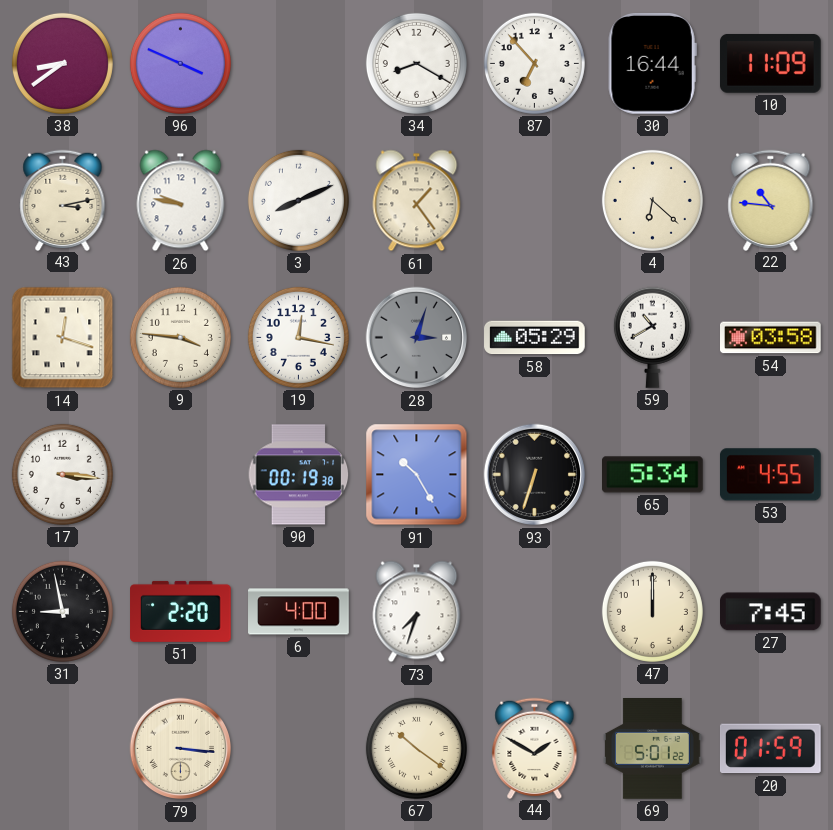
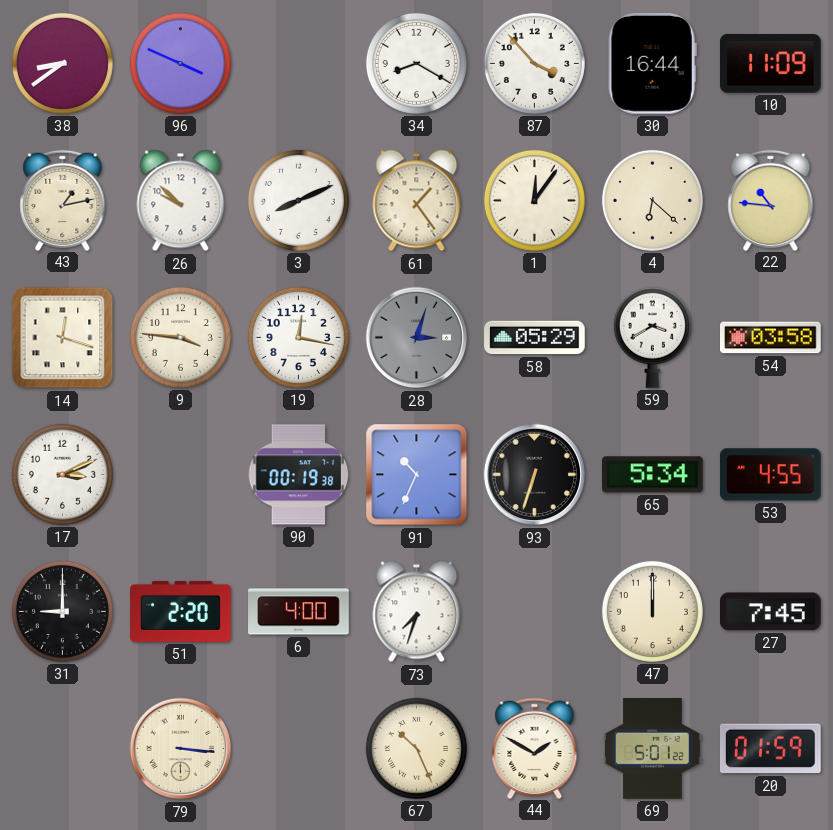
87: 6:53 -> 3:53
43: 3:13 -> 1:13
26: 9:47 -> 9:52
1: none -> 12:06
59: 10:40 -> 3:40
17: 3:16 -> 3:11
91: 10:25 -> 10:34
31: 8:58 -> 9:00
67: 10:21 -> 10:26
